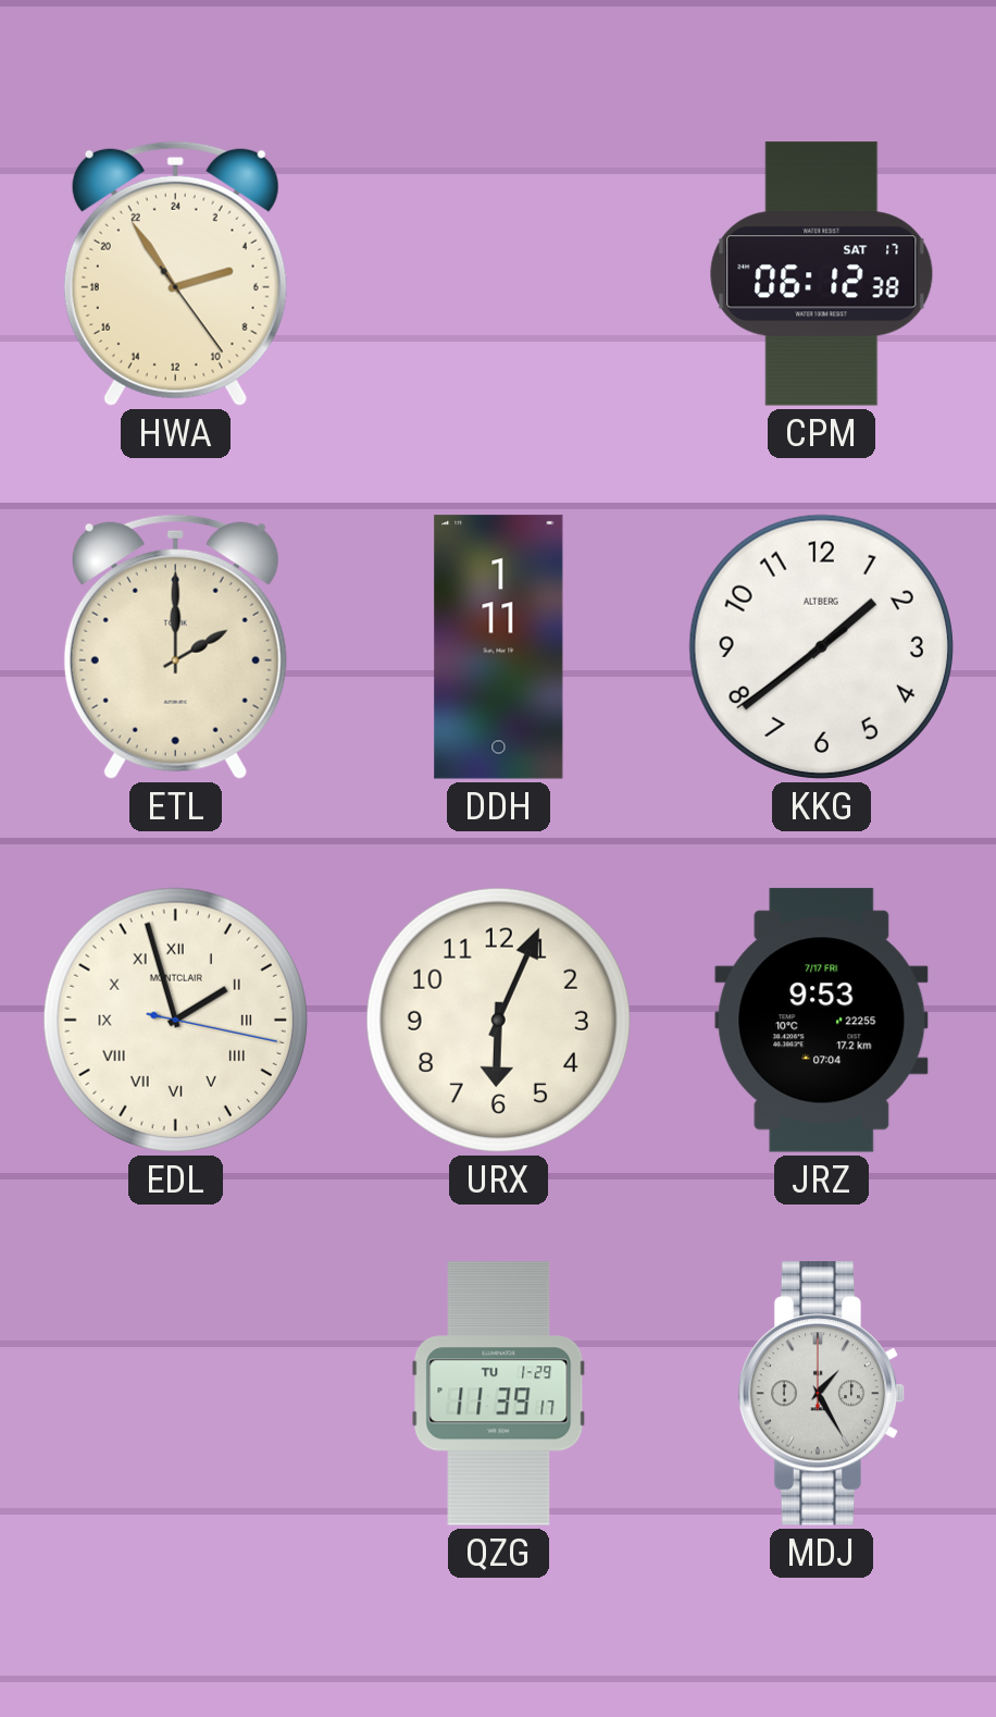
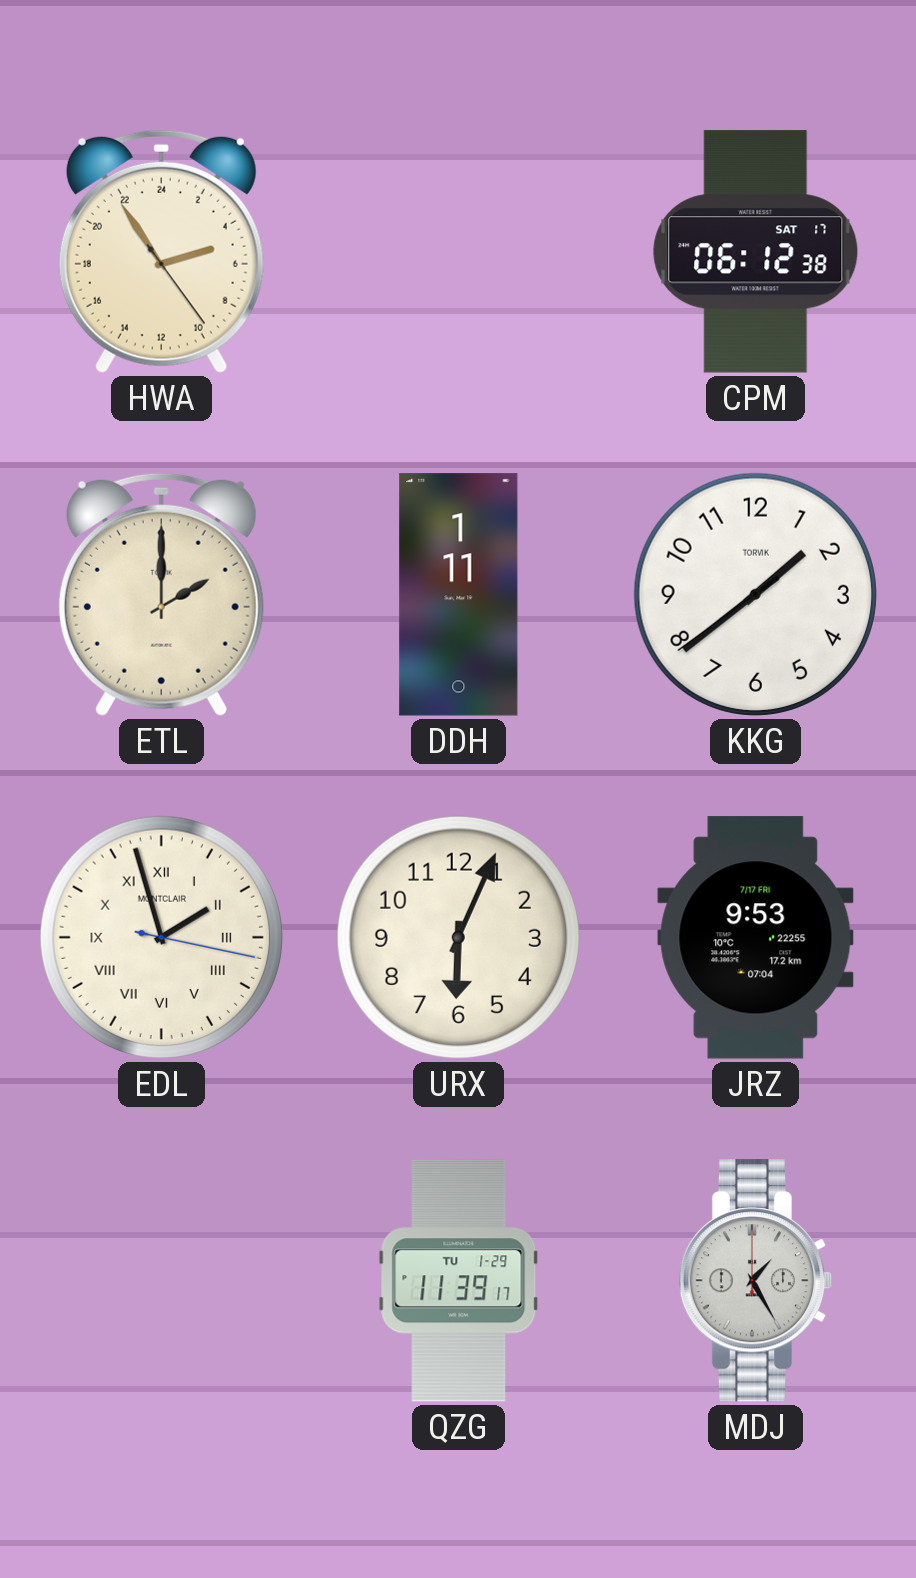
KKG brand: ALTBERG -> TORVIK
